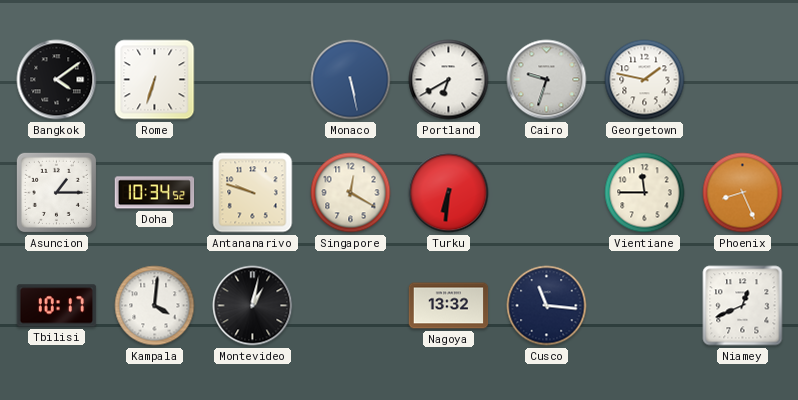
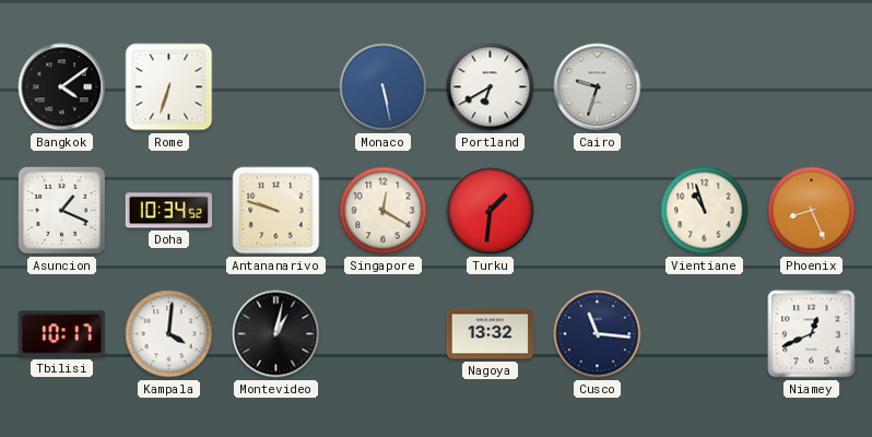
Georgetown: 1:47 -> none
Asuncion: 1:15 -> 1:19
Turku: 6:31 -> 1:31
Vientiane: 11:45 -> 10:57
